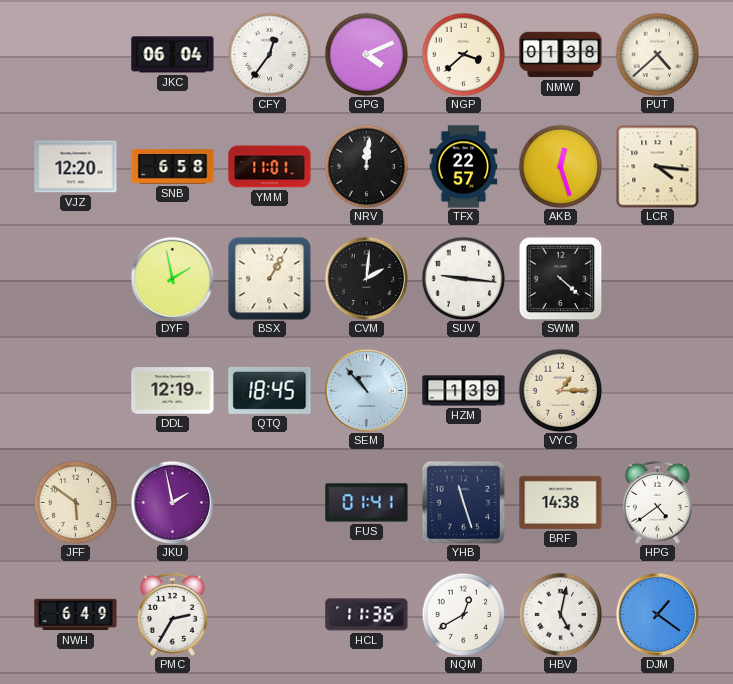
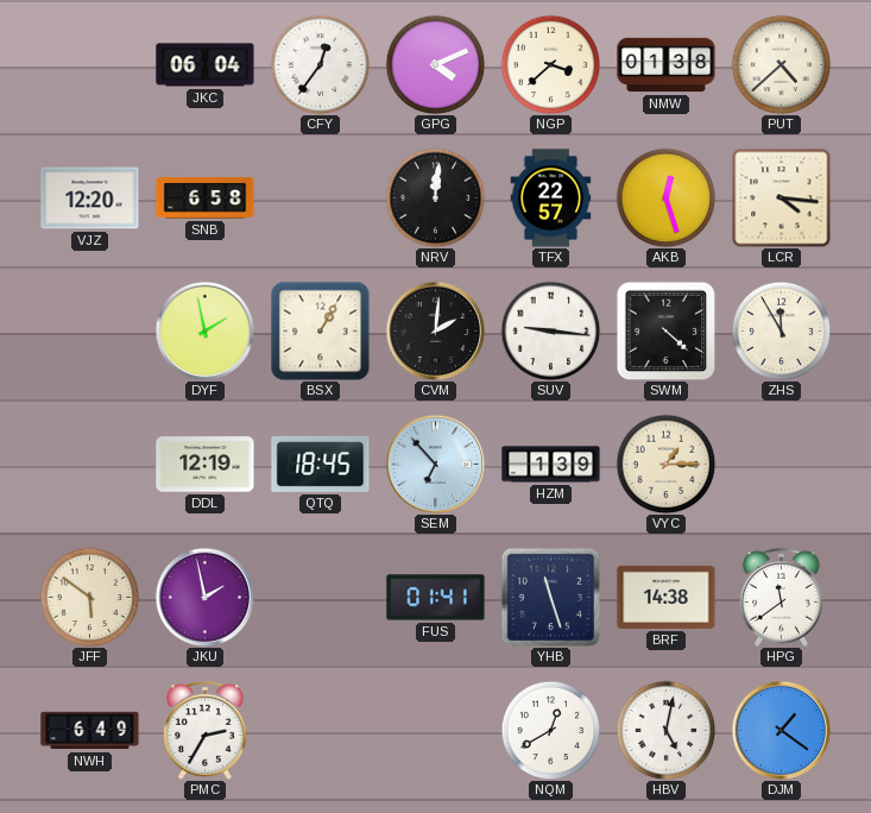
YMM: 11:01 -> none
ZHS: none -> 11:55
SEM: 10:53 -> 6:53
HPG: 4:39 -> 11:39
HCL: 11:36 -> none
